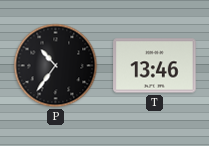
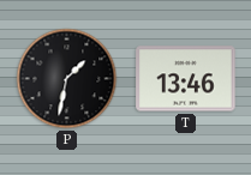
P: 10:36 -> 1:32
